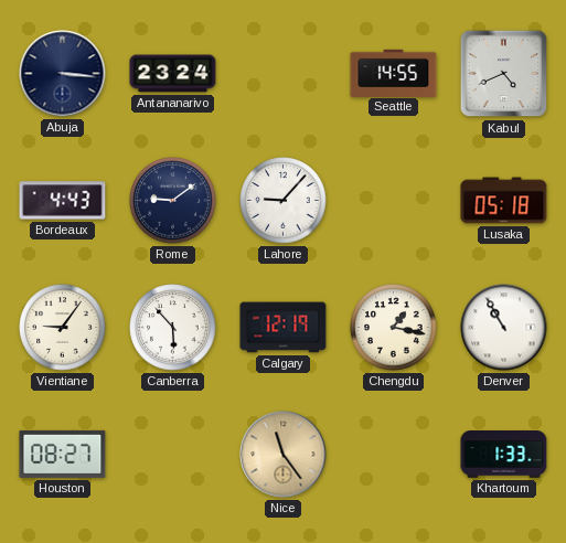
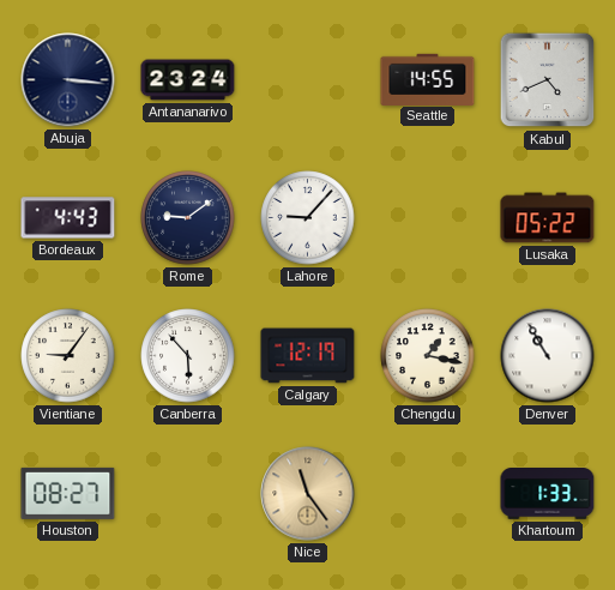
Lusaka: 05:18 -> 05:22
